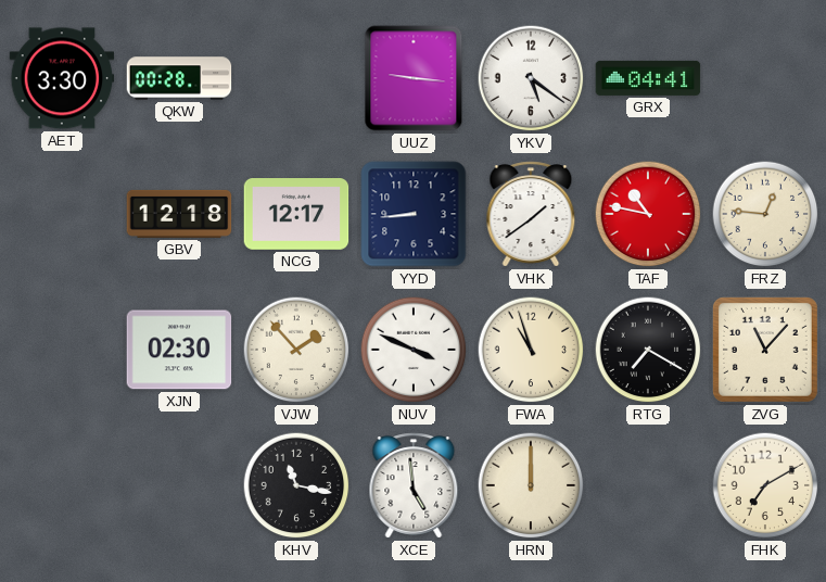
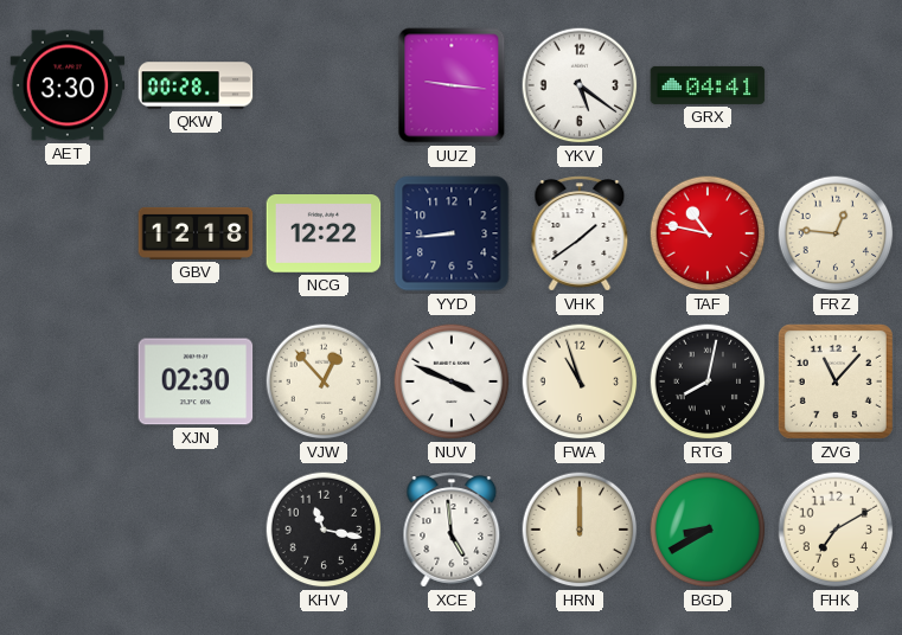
NCG: 12:17 -> 12:22
VJW: 1:53 -> 12:53
RTG: 7:20 -> 8:02
BGD: none -> 8:40
